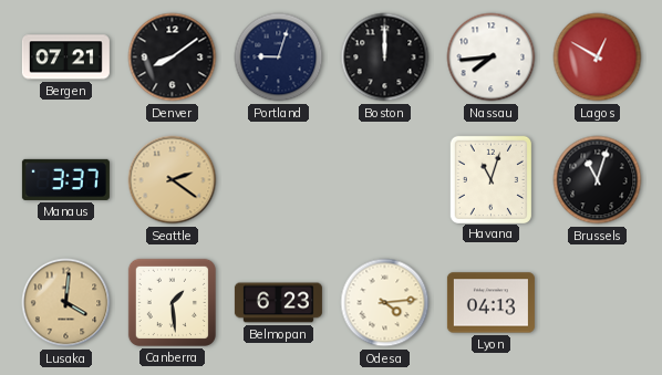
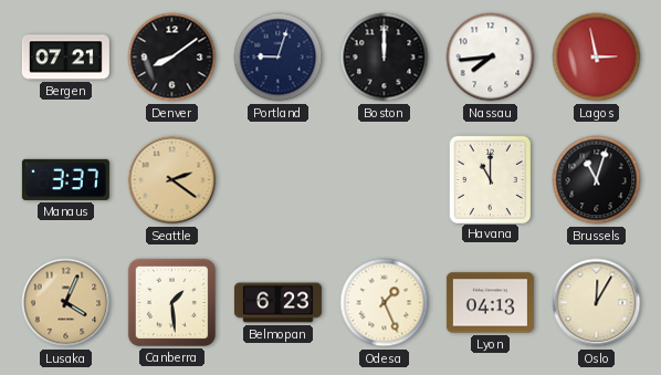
Lagos: 12:50 -> 2:58
Havana: 11:03 -> 11:00
Lusaka: 4:01 -> 4:04
Odesa: 4:14 -> 1:26
Oslo: none -> 12:05
